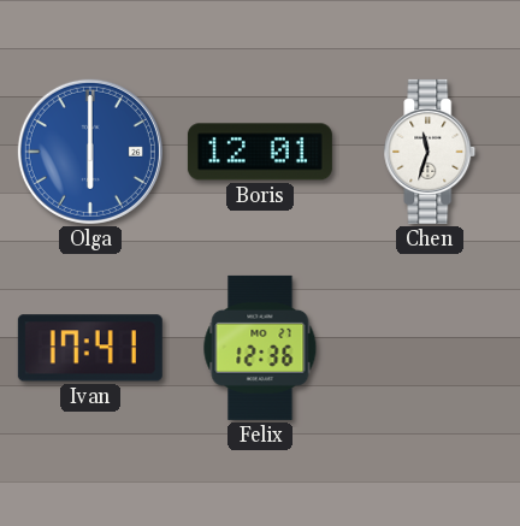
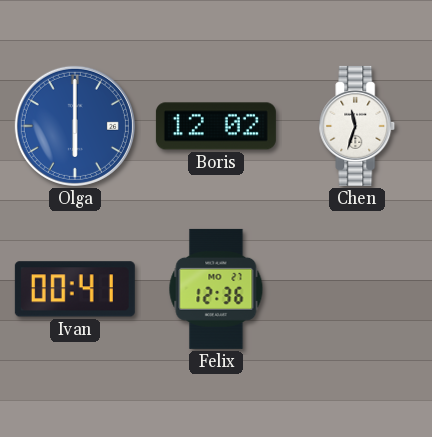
Boris: 12:01 -> 12:02
Ivan: 17:41 -> 00:41
